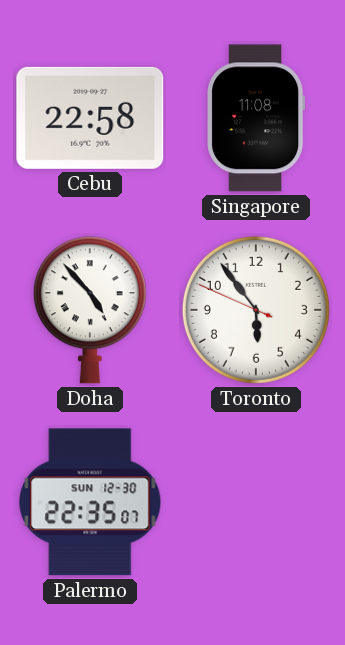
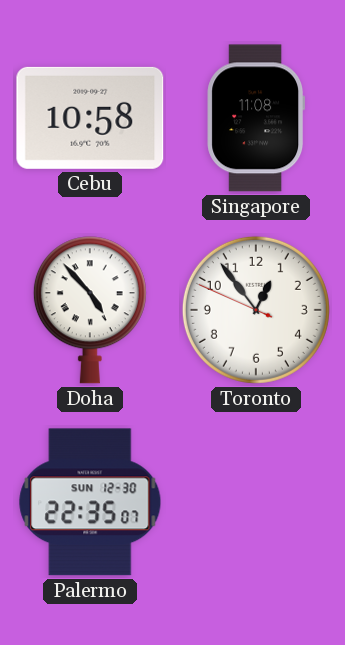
Cebu: 22:58 -> 10:58
Toronto: 5:53 -> 12:53
